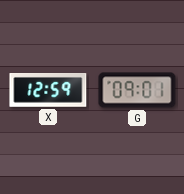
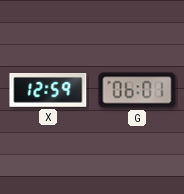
G: 09:01 -> 06:01
